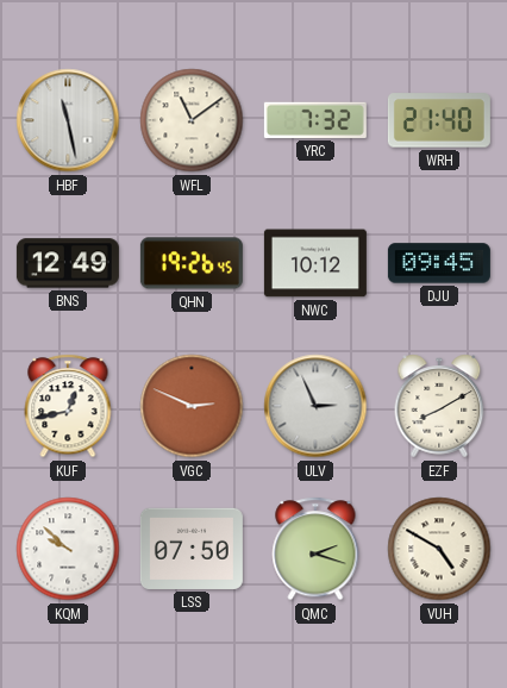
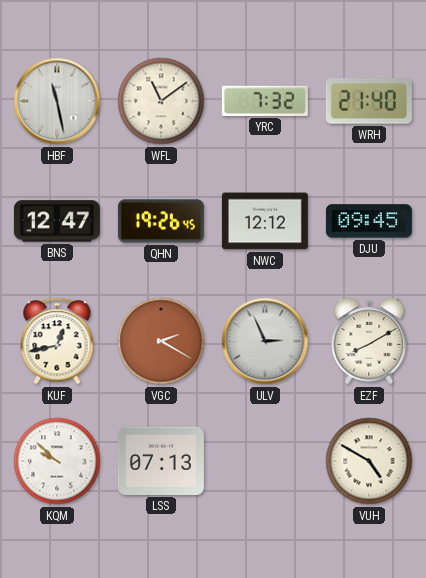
BNS: 12:49 -> 12:47
NWC: 10:12 -> 12:12
VGC: 2:49 -> 2:20
LSS: 07:50 -> 07:13
QMC: 2:18 -> none
